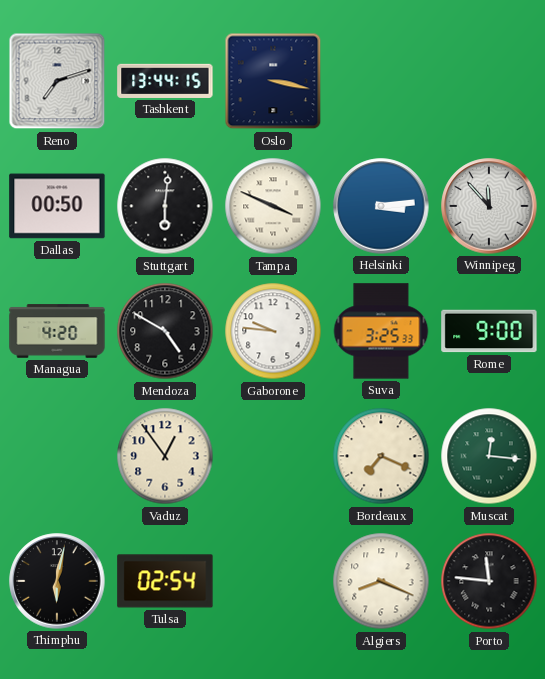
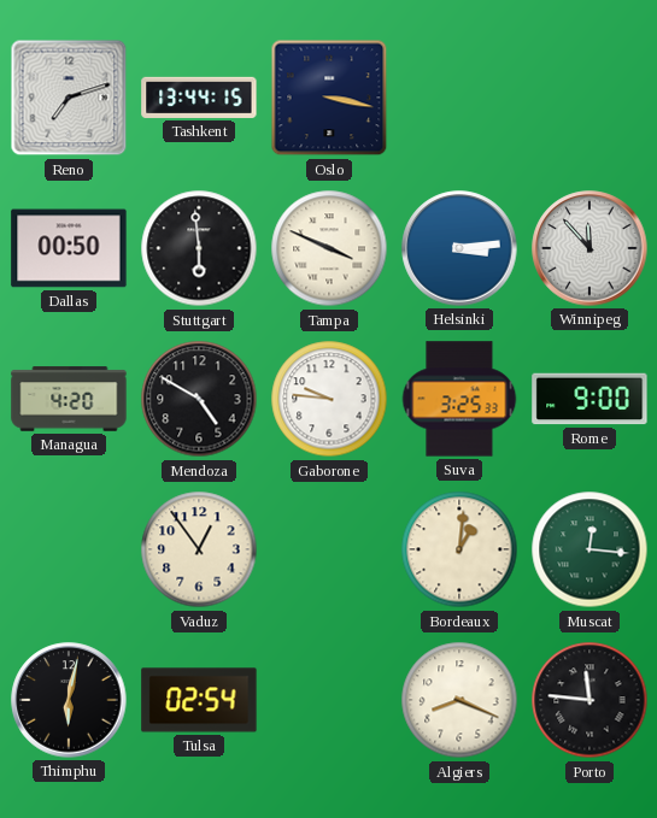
Stuttgart: 6:01 -> 5:59
Bordeaux: 7:19 -> 1:01
